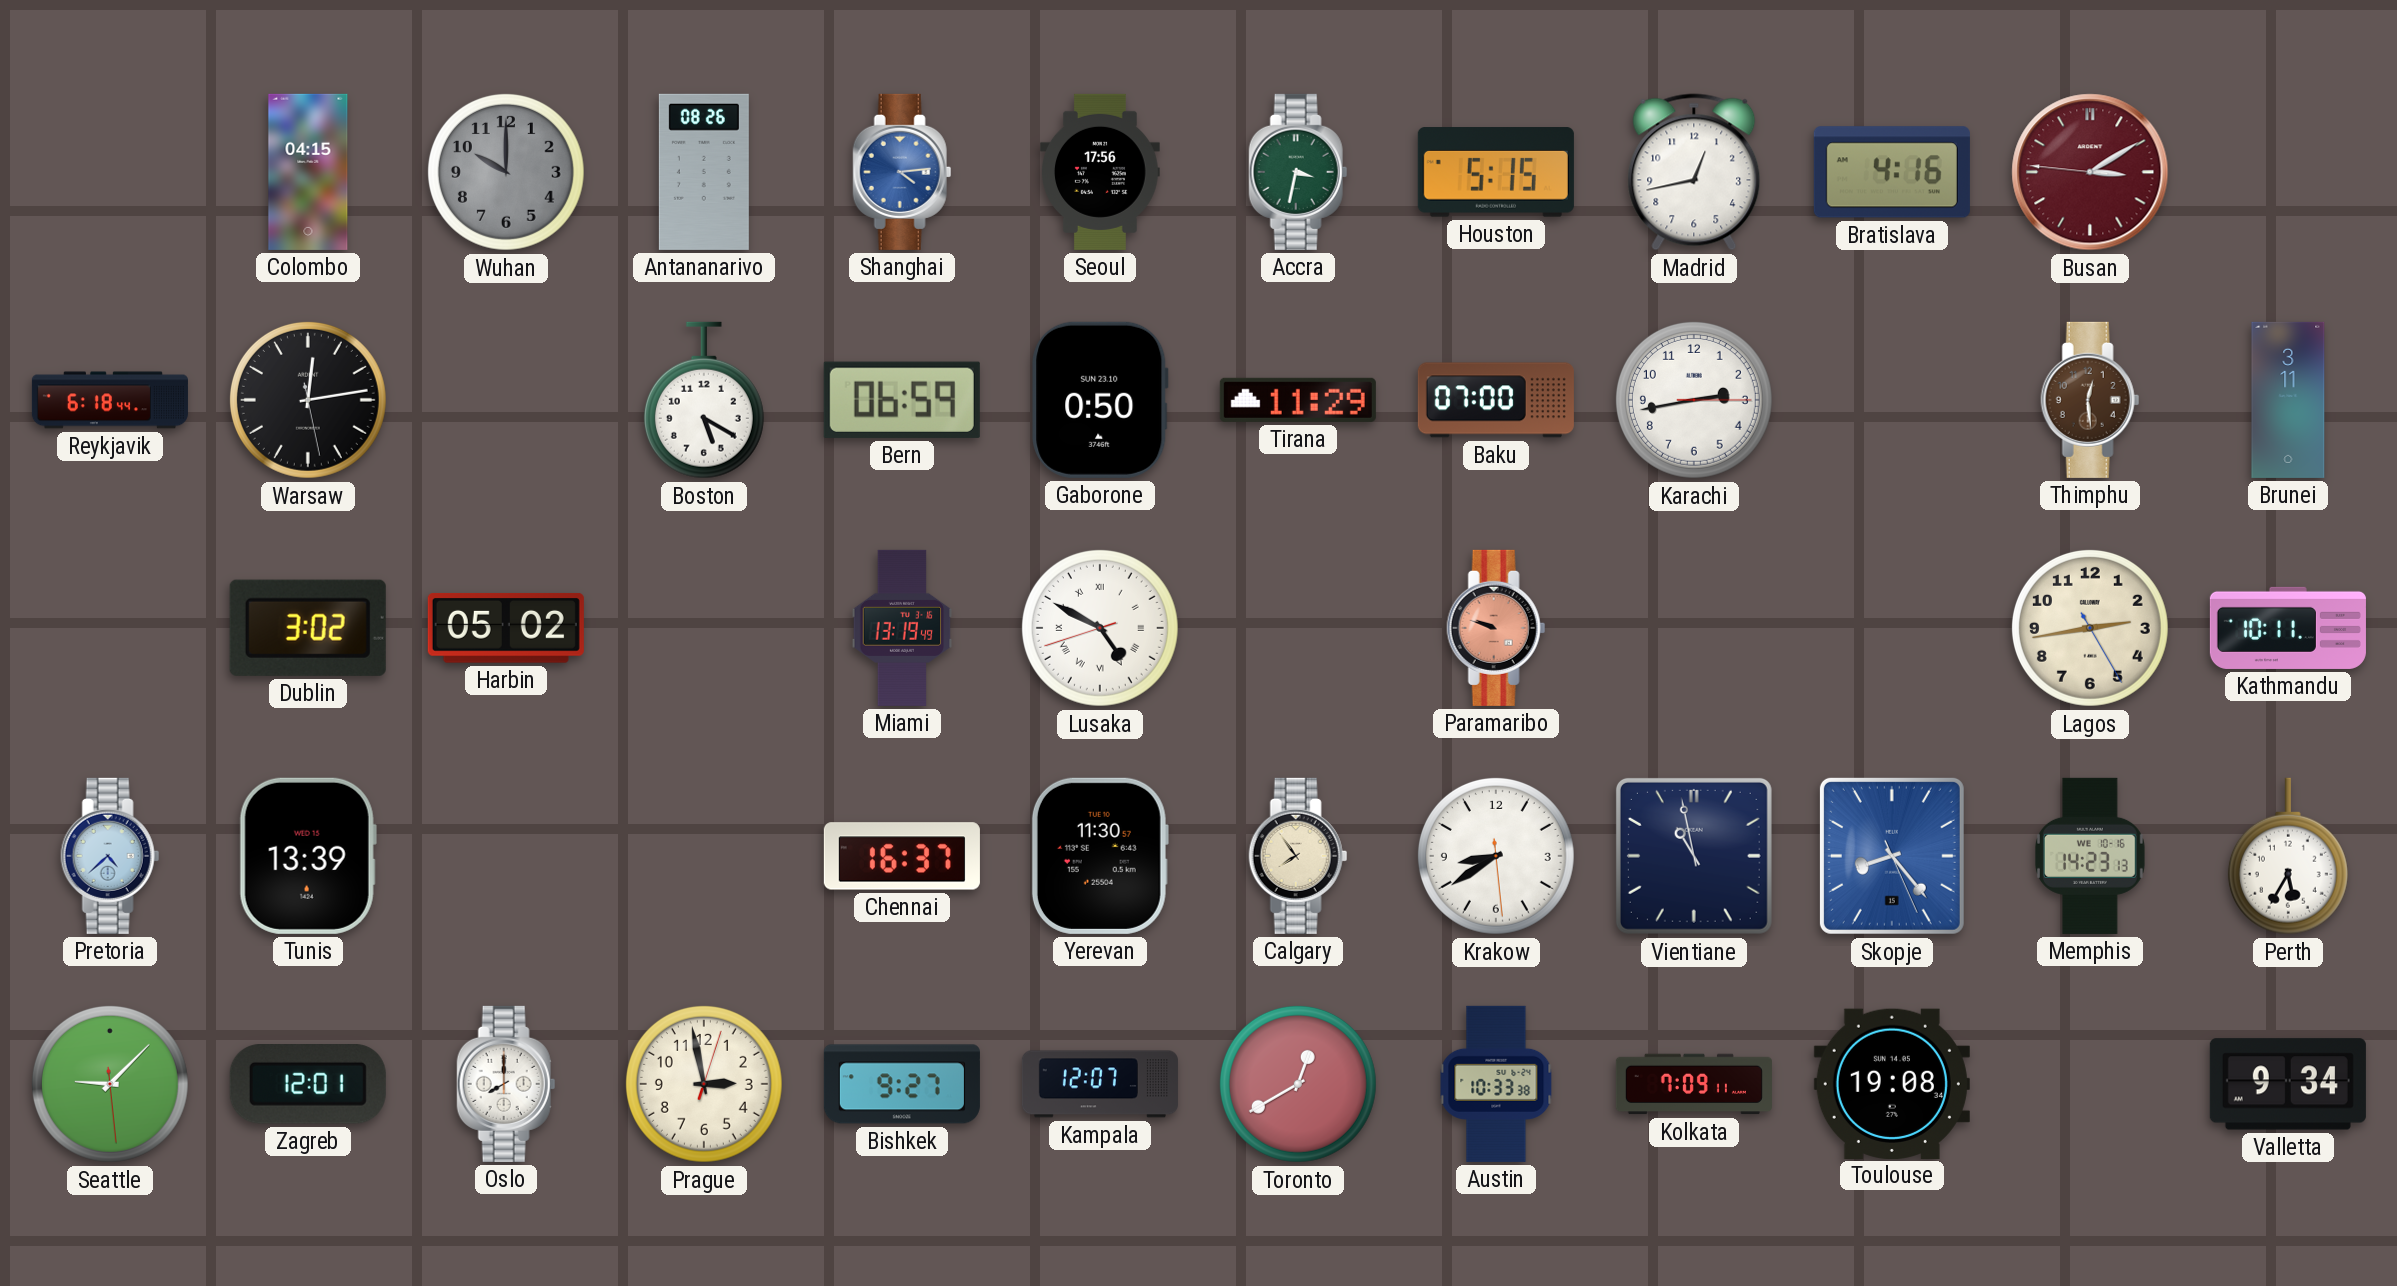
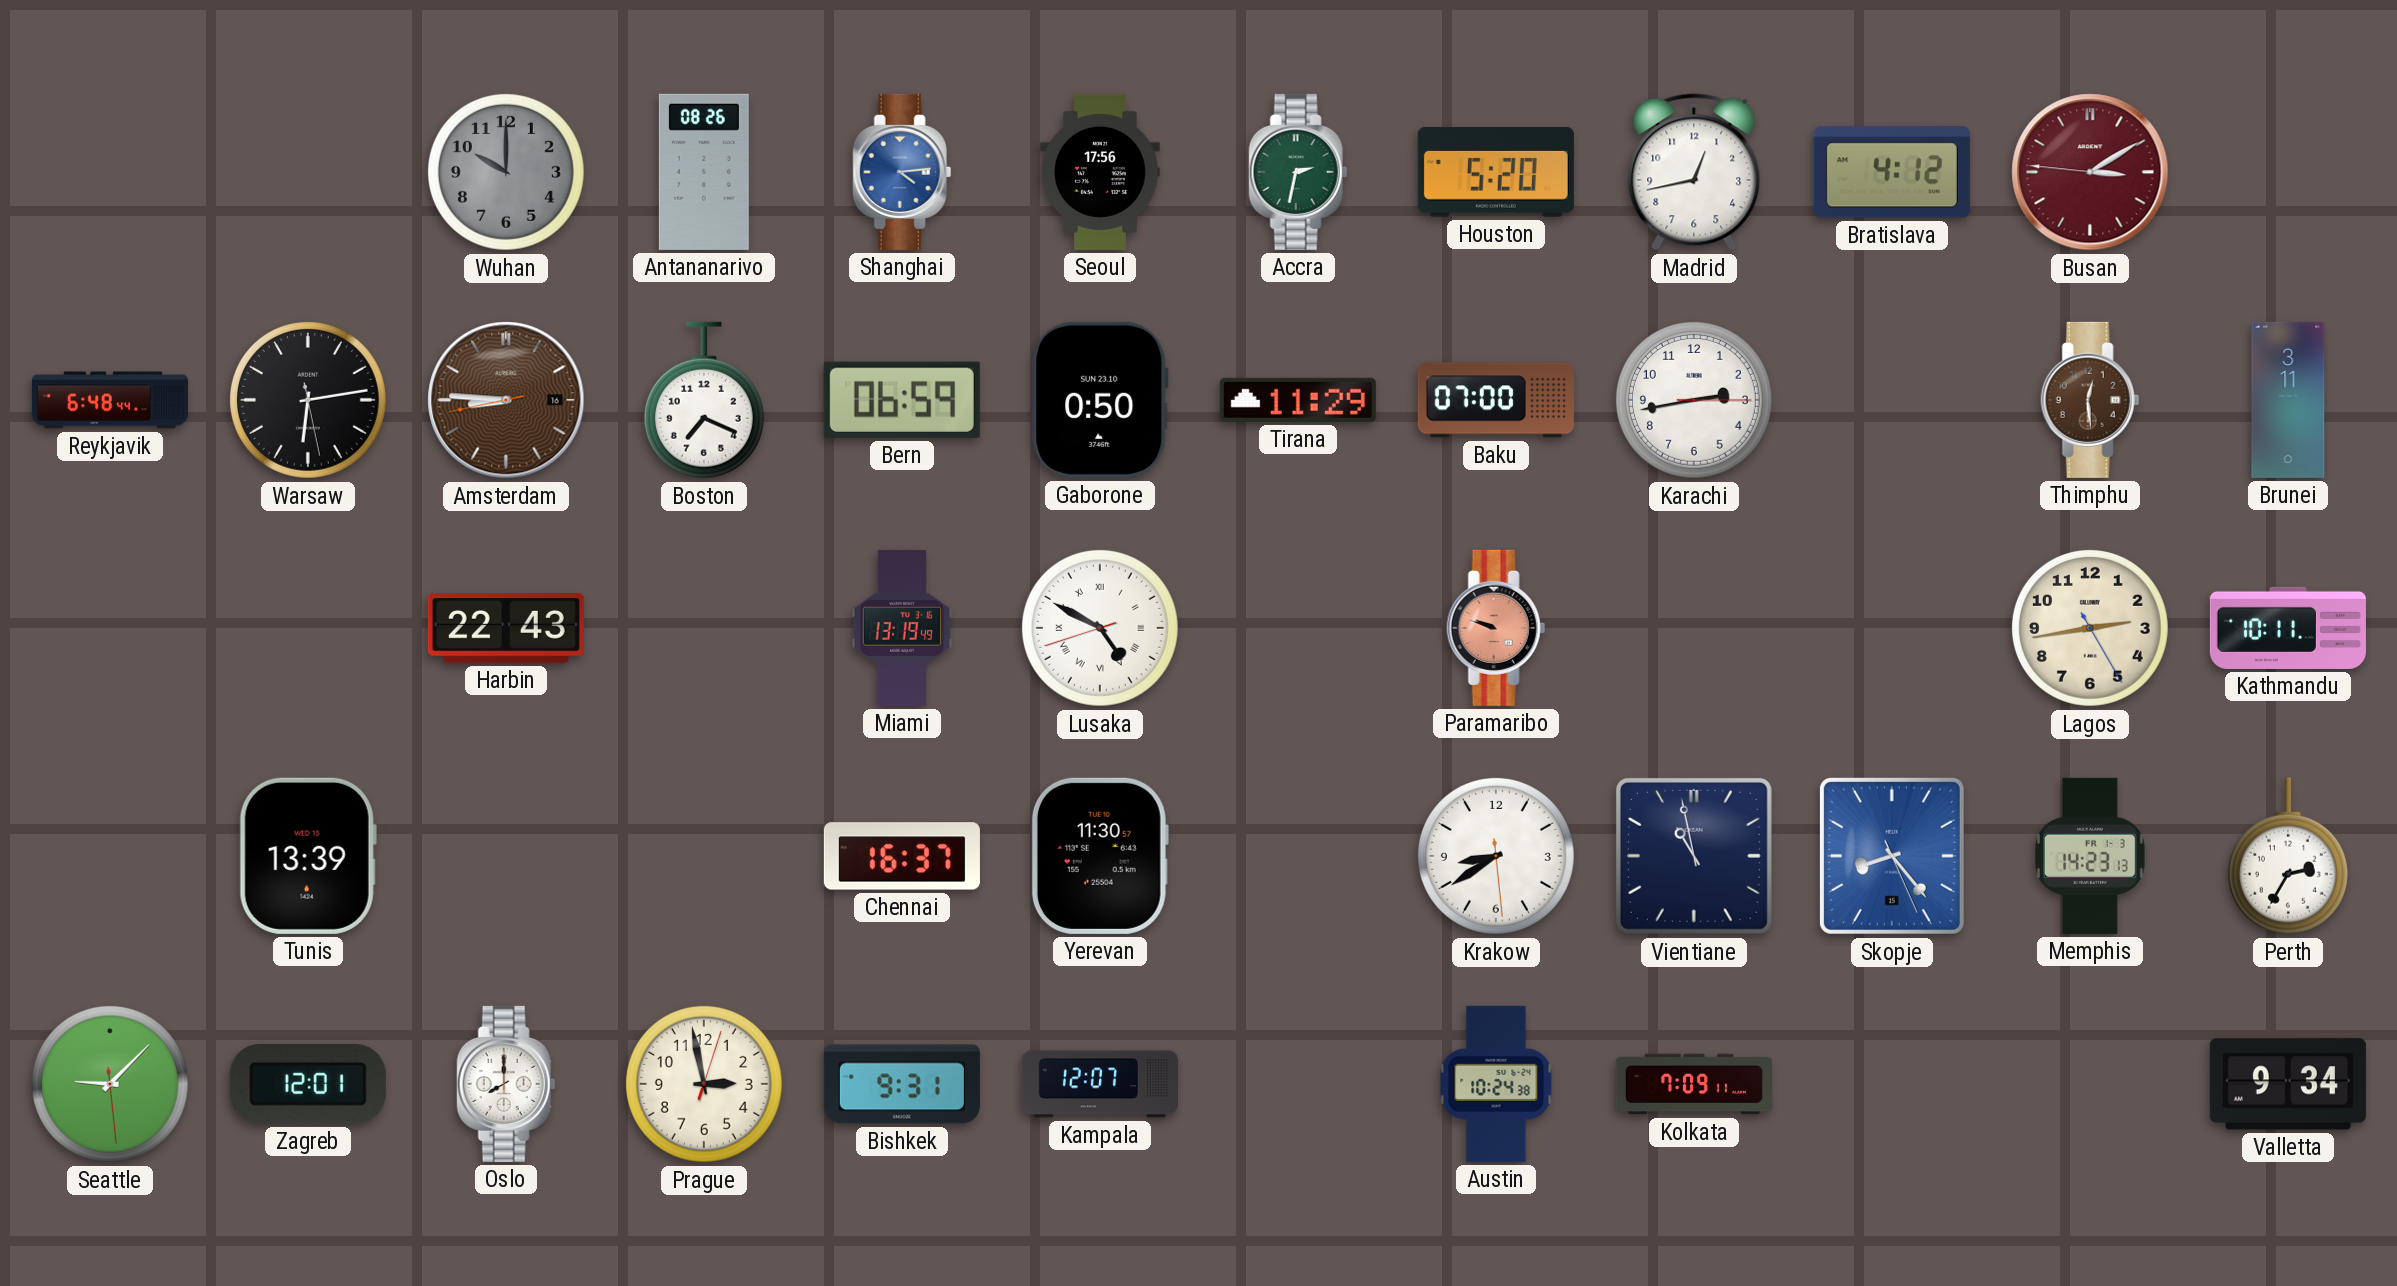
Colombo: 04:15 -> none
Accra: 3:32 -> 2:32
Houston: 5:15 -> 5:20
Bratislava: 4:16 -> 4:12
Reykjavik: 6:18 -> 6:48
Warsaw: 12:13 -> 6:13
Amsterdam: none -> 8:45
Boston: 5:20 -> 7:19
Dublin: 3:02 -> none
Harbin: 05:02 -> 22:43
Pretoria: 4:38 -> none
Calgary: 7:54 -> none
Memphis date: WE 10-16 -> FR 1-3
Perth: 5:35 -> 2:35
Bishkek: 9:27 -> 9:31
Toronto: 12:40 -> none
Austin: 10:33 -> 10:24
Toulouse: 19:08 -> none
